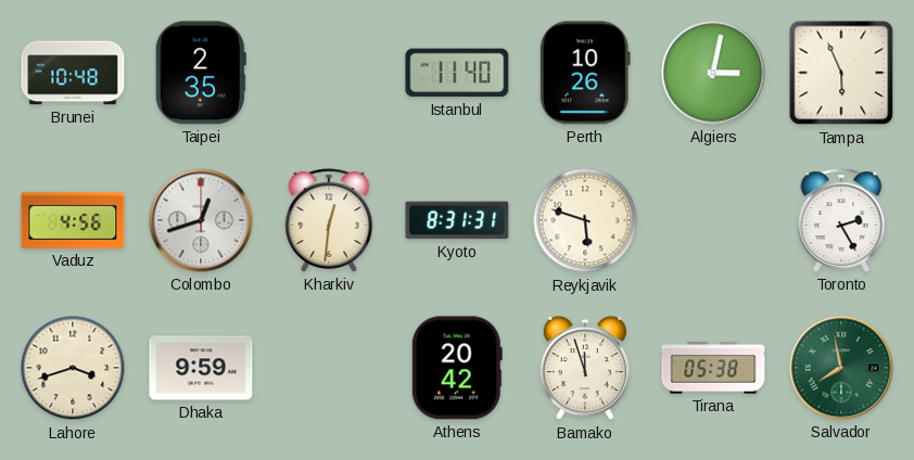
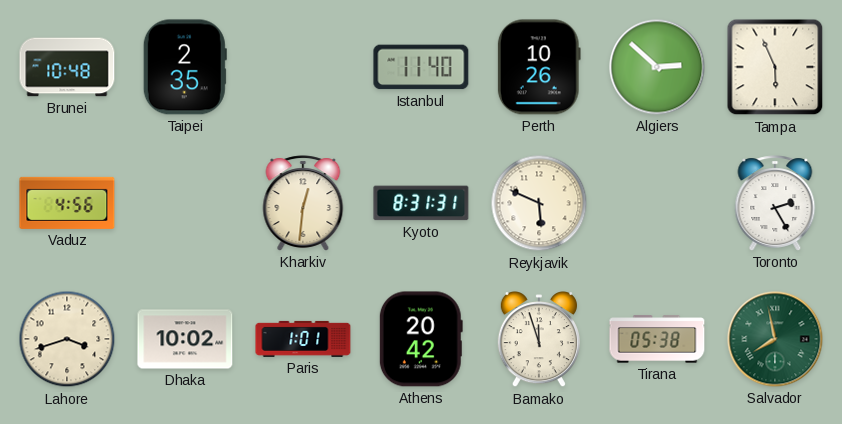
Algiers: 3:02 -> 2:52
Colombo: 12:42 -> none
Reykjavik: 5:48 -> 5:49
Dhaka: 9:59 -> 10:02
Paris: none -> 1:01
